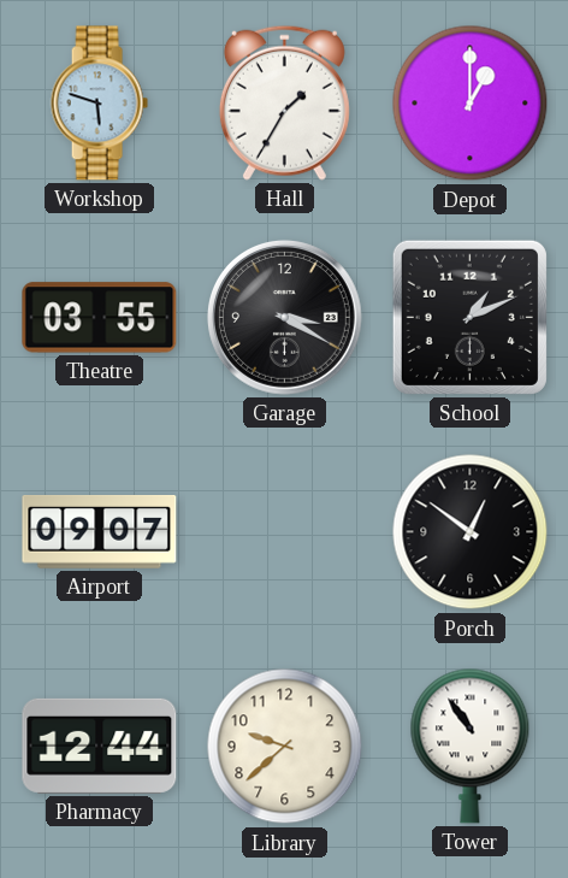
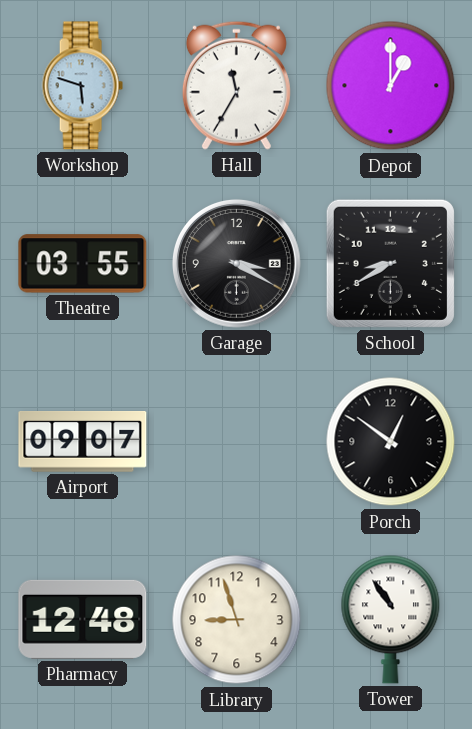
Hall: 1:35 -> 11:35
School: 1:11 -> 8:40
Pharmacy: 12:44 -> 12:48
Library: 9:38 -> 8:57
